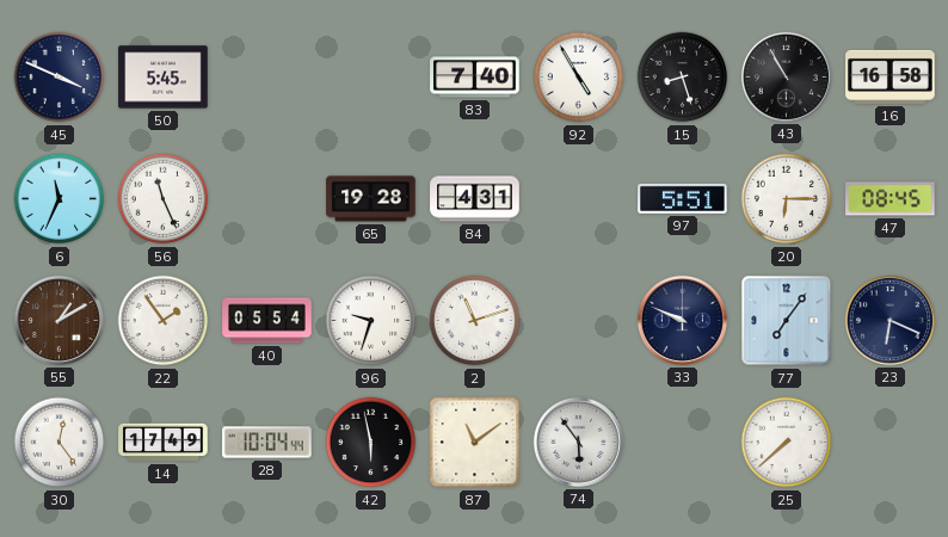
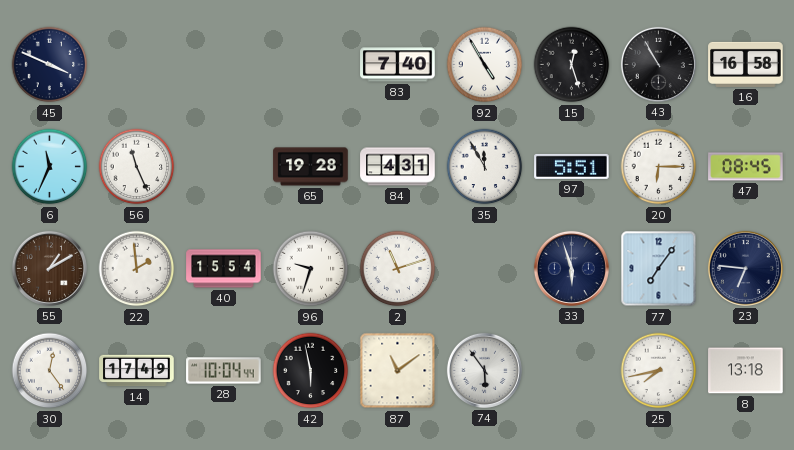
50: 5:45 -> none
15: 8:27 -> 12:27
35: none -> 11:55
22: 1:54 -> 1:59
40: 05:54 -> 15:54
33: 9:49 -> 5:57
23: 6:19 -> 6:46
25: 7:38 -> 7:43
8: none -> 13:18
